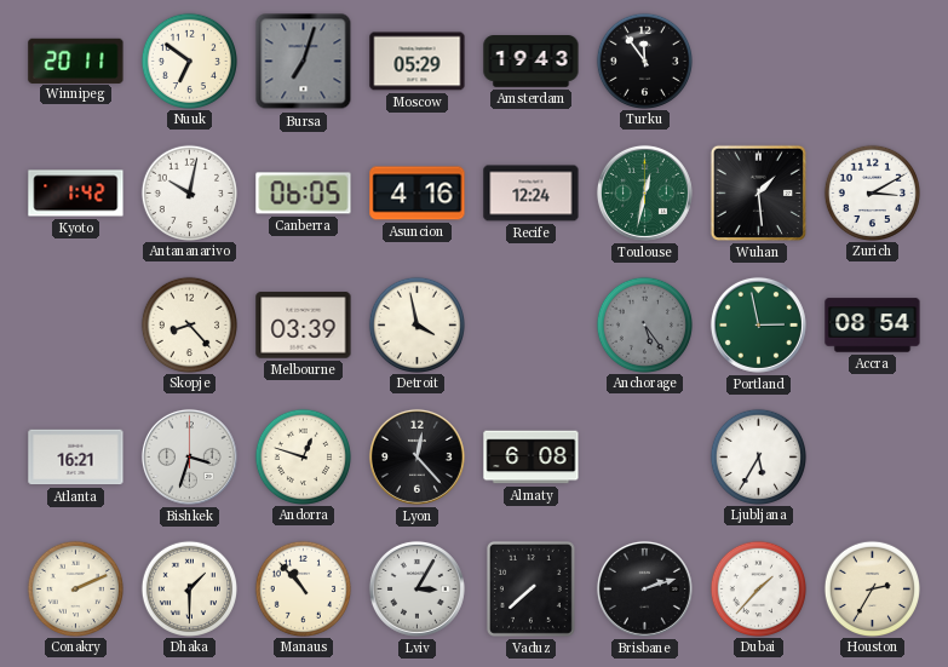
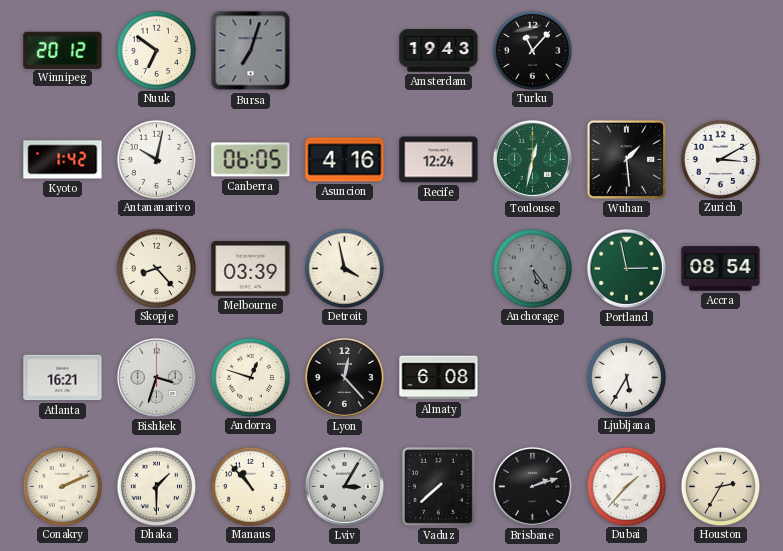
Winnipeg: 20:11 -> 20:12
Moscow: 05:29 -> none
Turku: 11:54 -> 11:07
